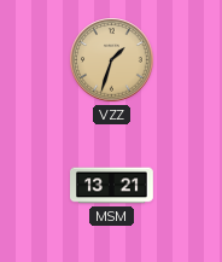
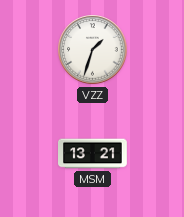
VZZ dial: champagne -> white
